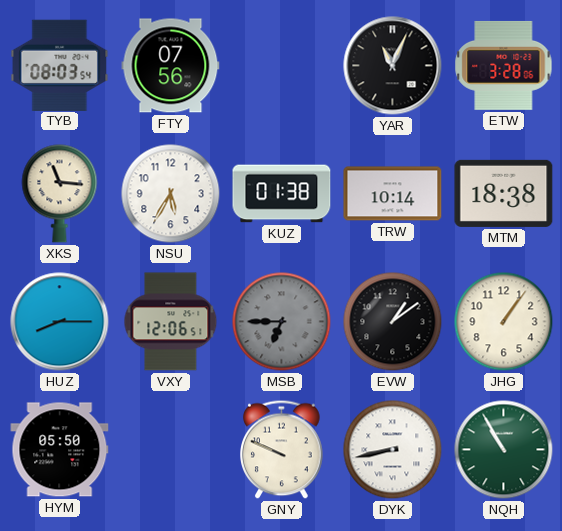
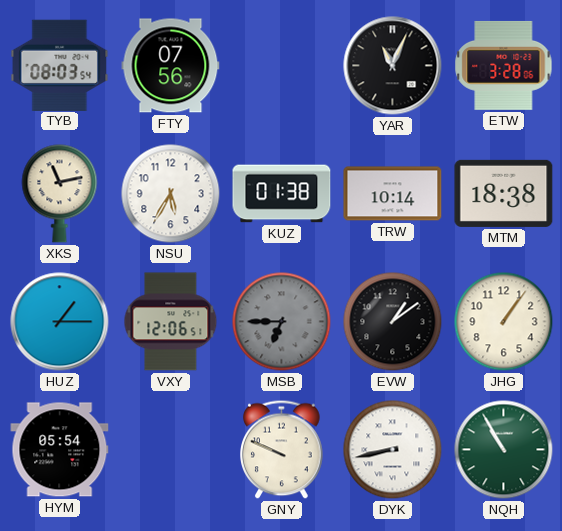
XKS: 11:16 -> 11:13
HUZ: 8:15 -> 1:15
HYM: 05:50 -> 05:54
